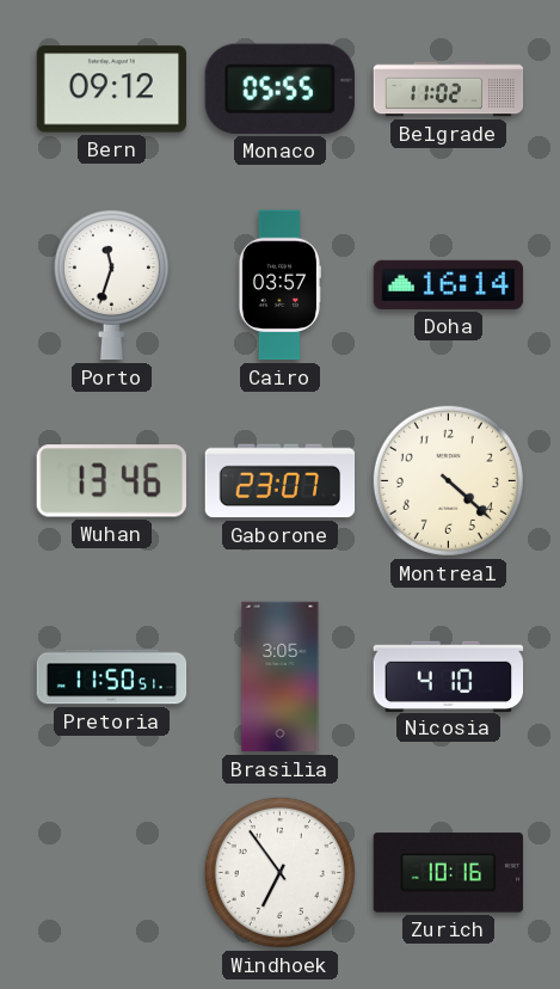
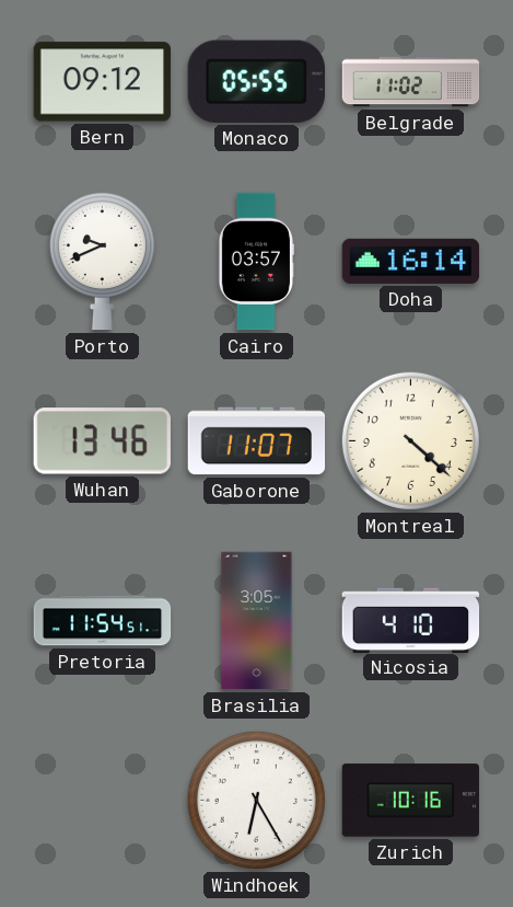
Porto: 11:33 -> 9:41
Gaborone: 23:07 -> 11:07
Pretoria: 11:50 -> 11:54
Windhoek: 6:54 -> 6:25
